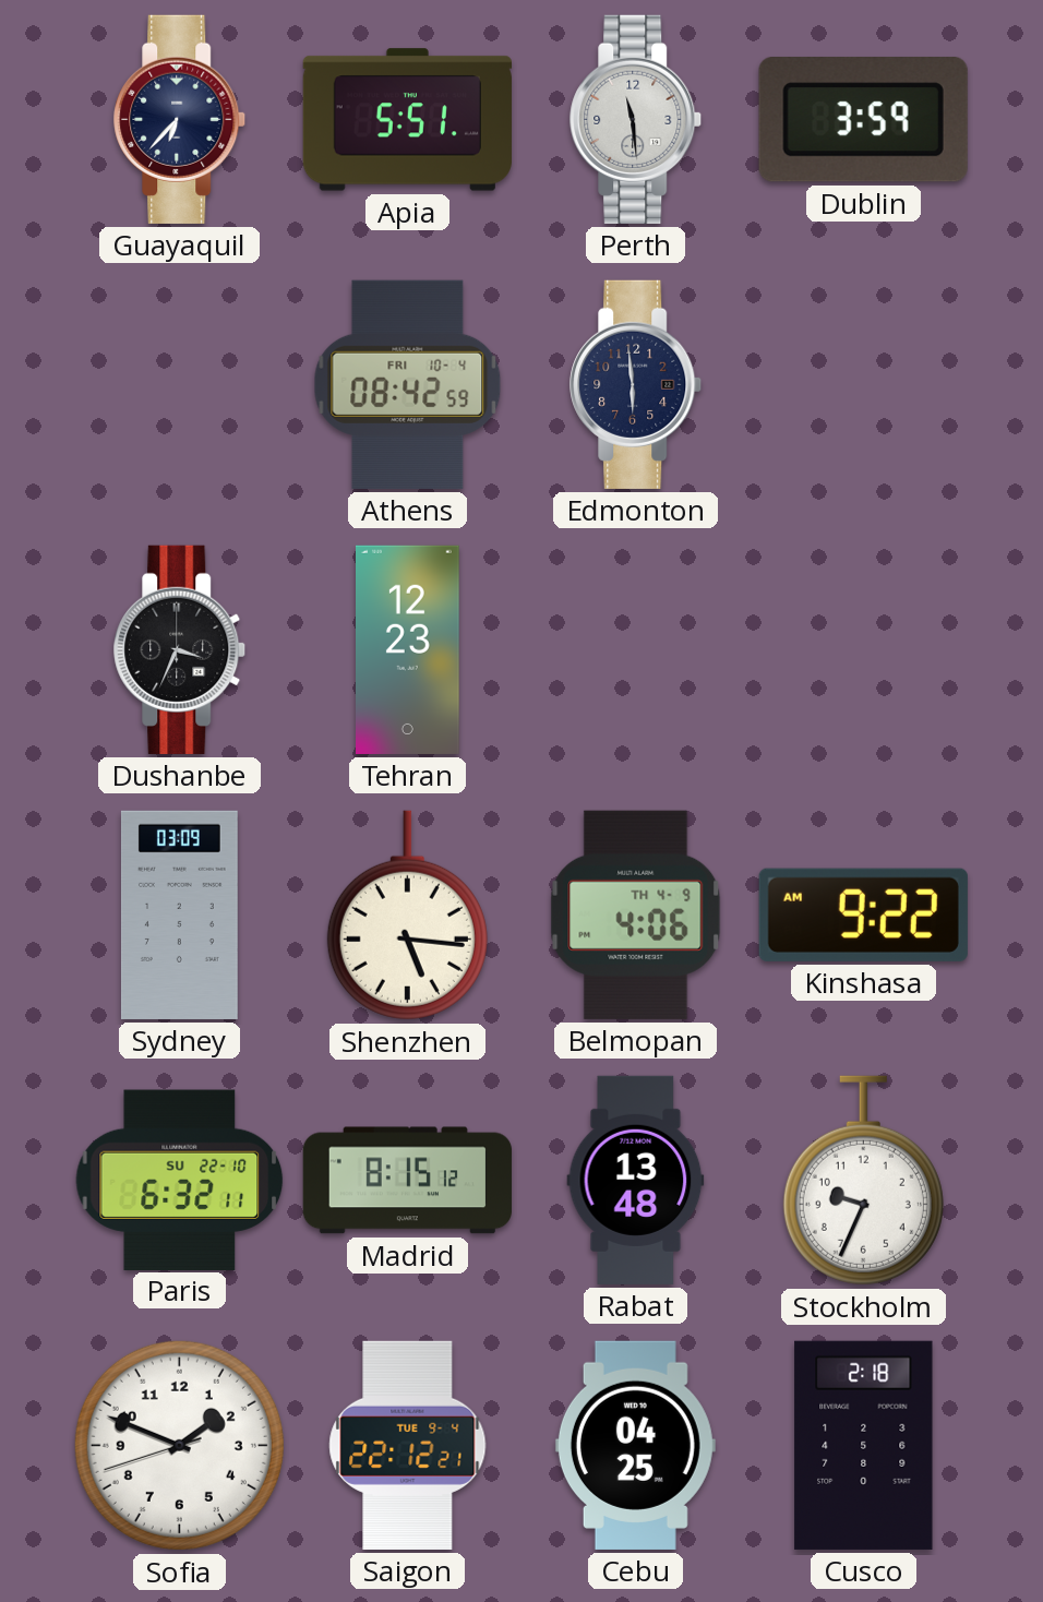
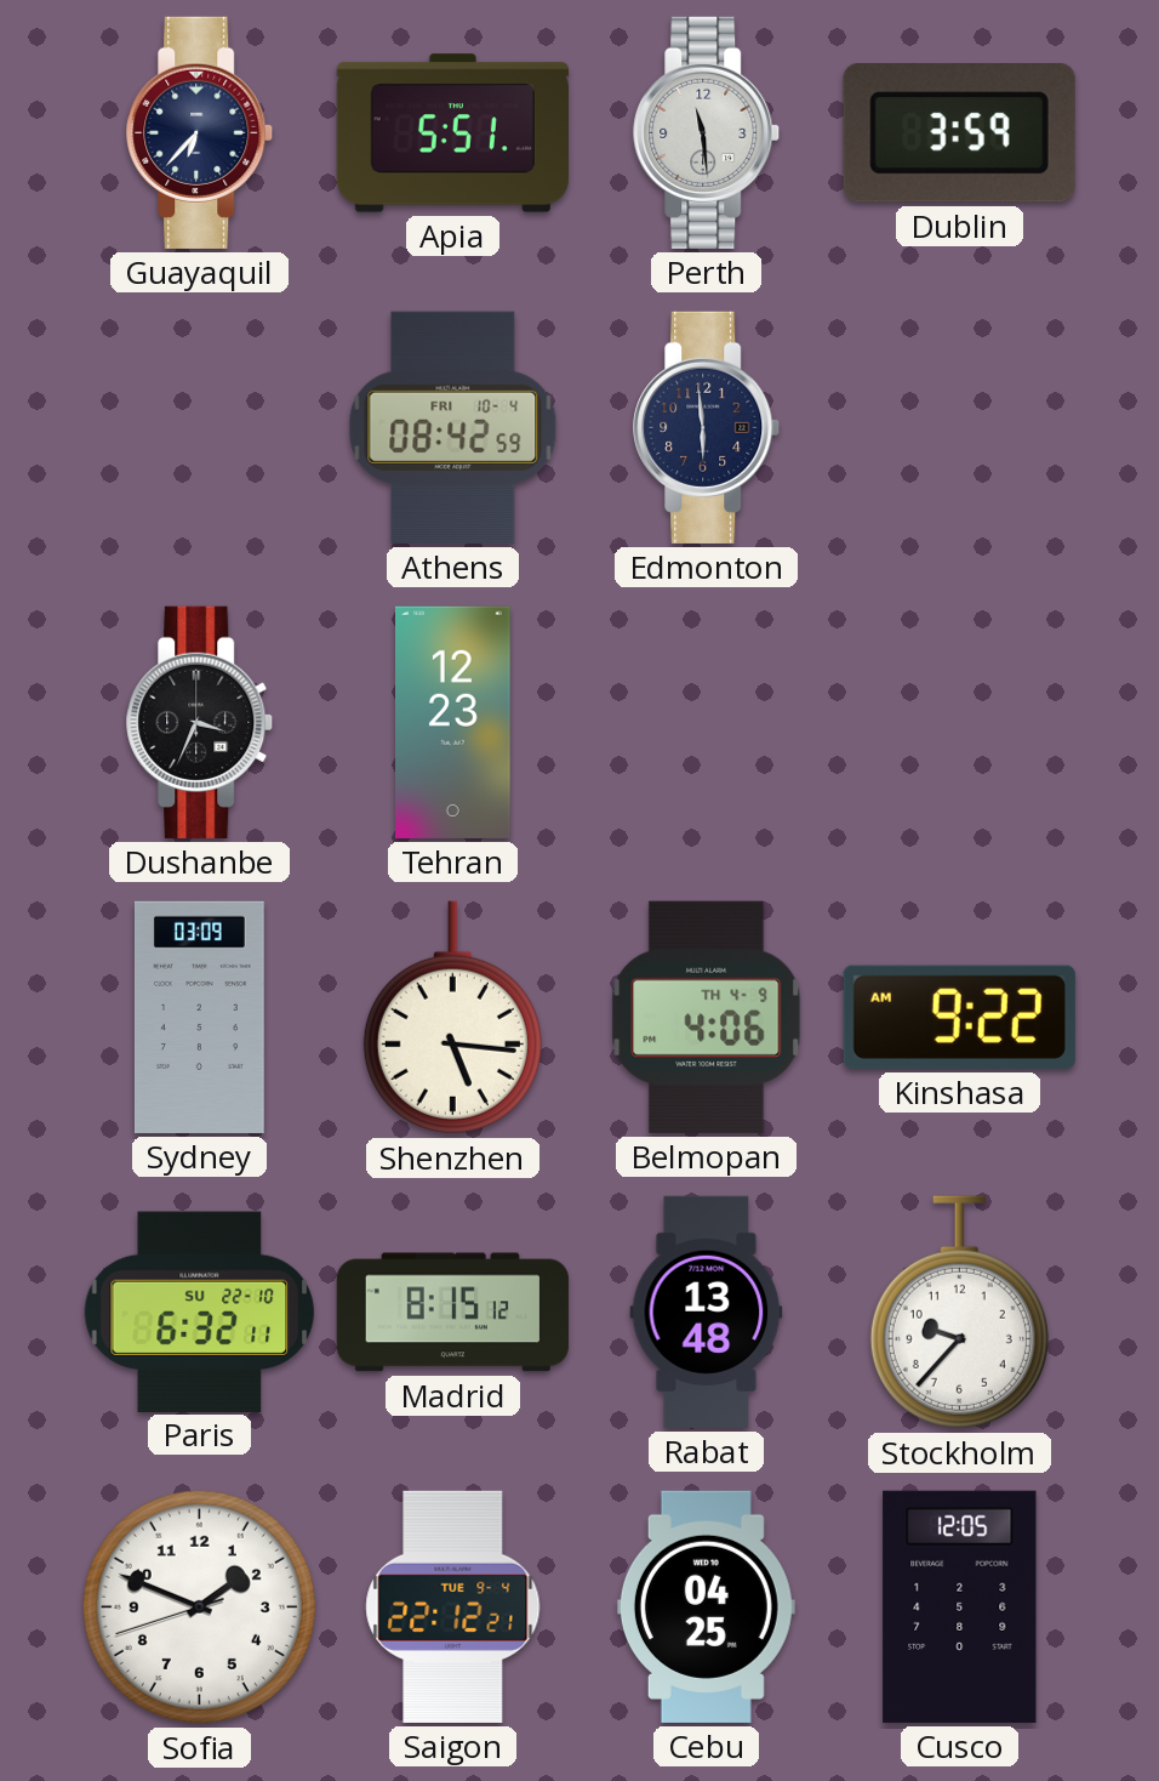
Stockholm: 9:34 -> 9:37
Cusco: 2:18 -> 12:05
